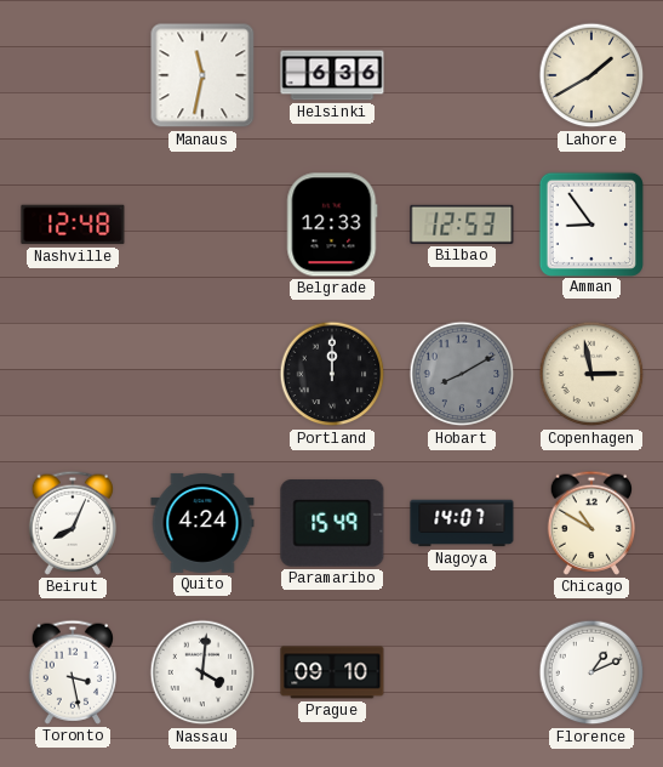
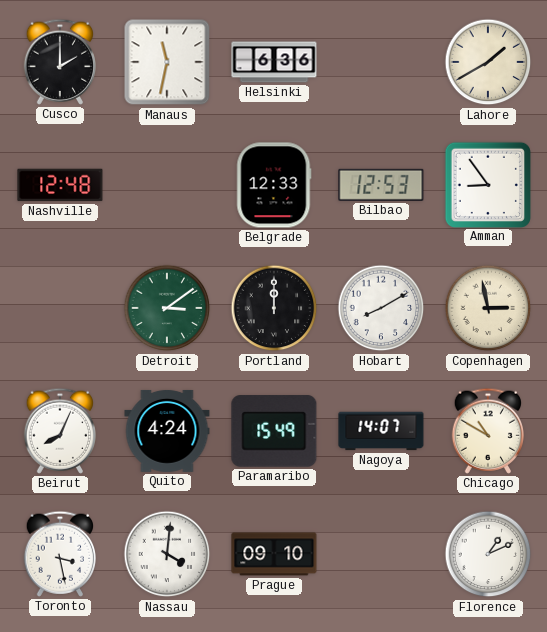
Cusco: none -> 2:00
Detroit: none -> 3:09
Hobart dial: grey -> white
